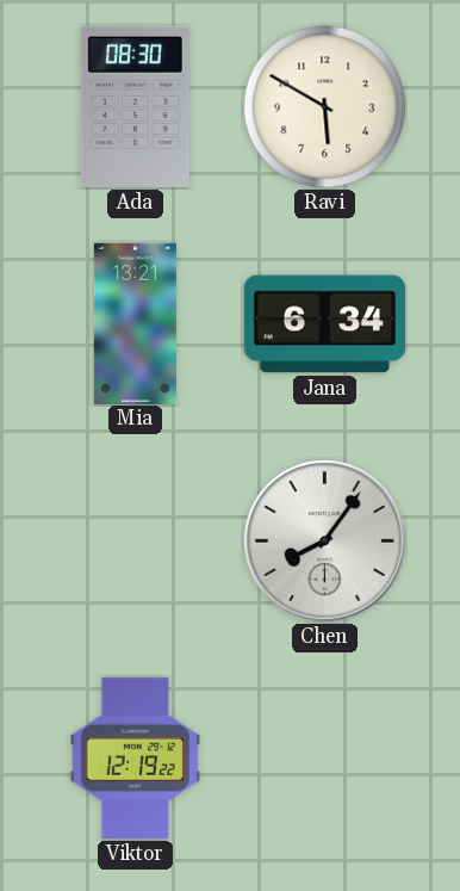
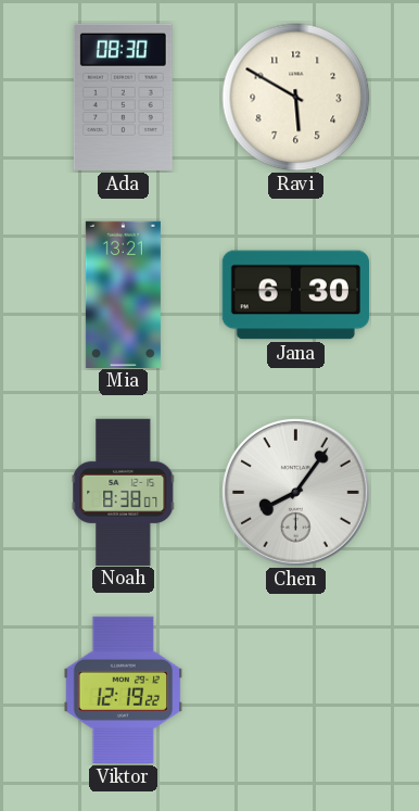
Jana: 6:34 -> 6:30
Noah: none -> 8:38
